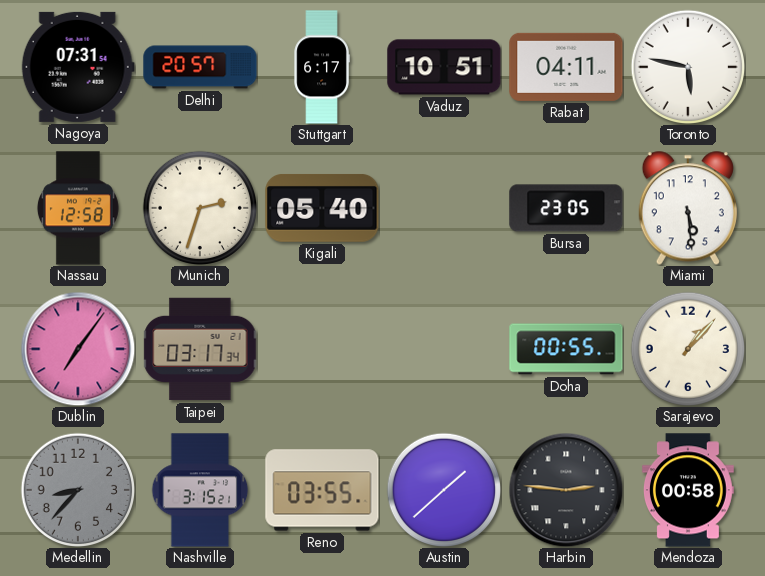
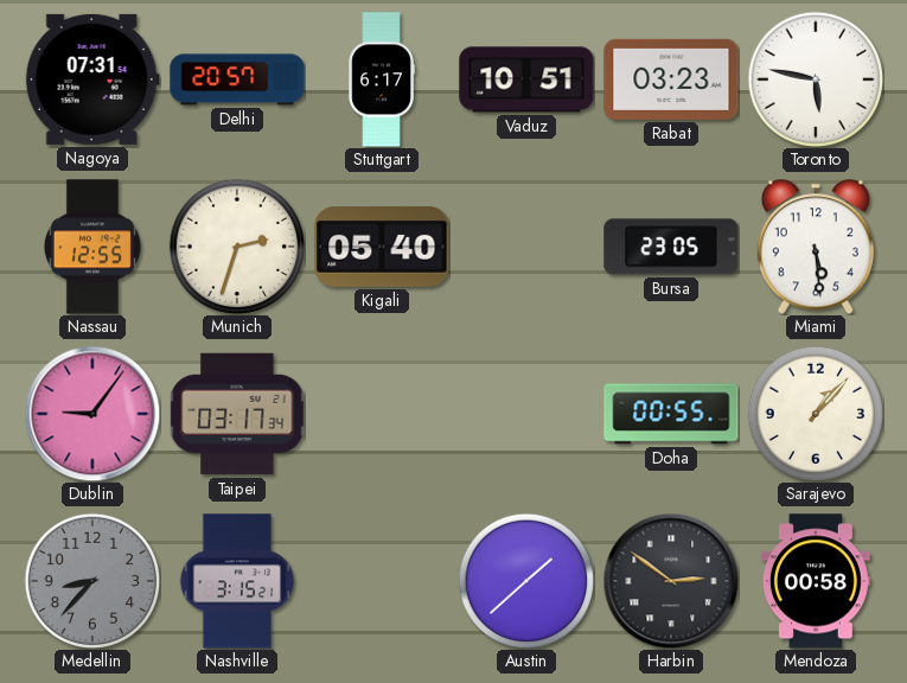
Rabat: 04:11 -> 03:23
Nassau: 12:58 -> 12:55
Dublin: 7:06 -> 9:06
Reno: 03:55 -> none
Harbin: 2:46 -> 2:51
